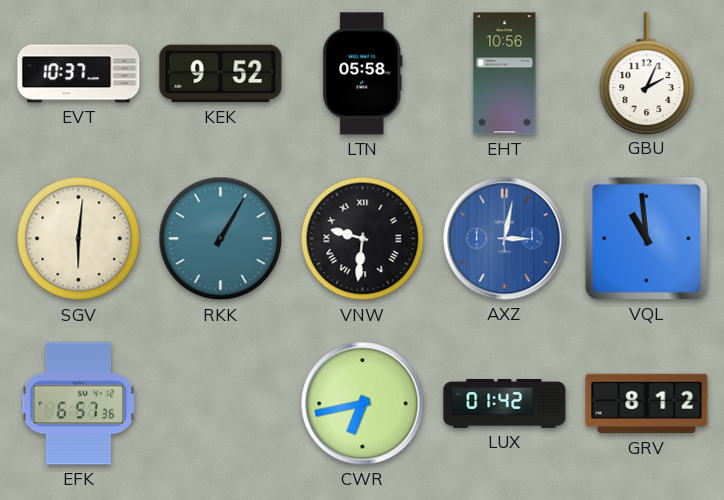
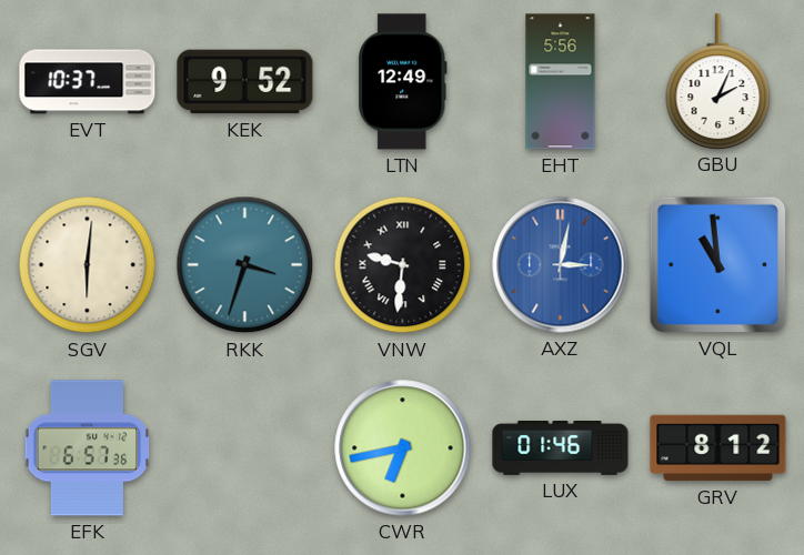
LTN: 05:58 -> 12:49
EHT: 10:56 -> 5:56
RKK: 1:05 -> 3:33
LUX: 01:42 -> 01:46
